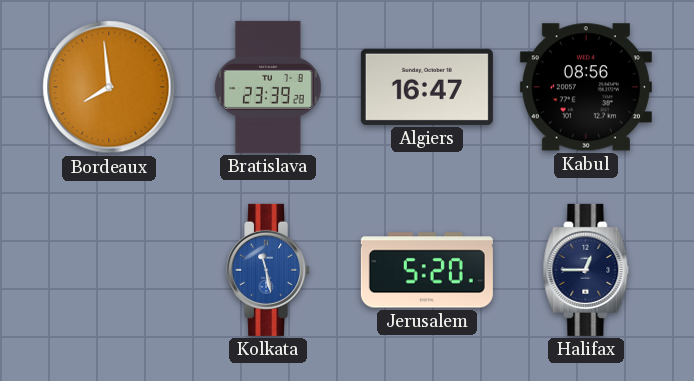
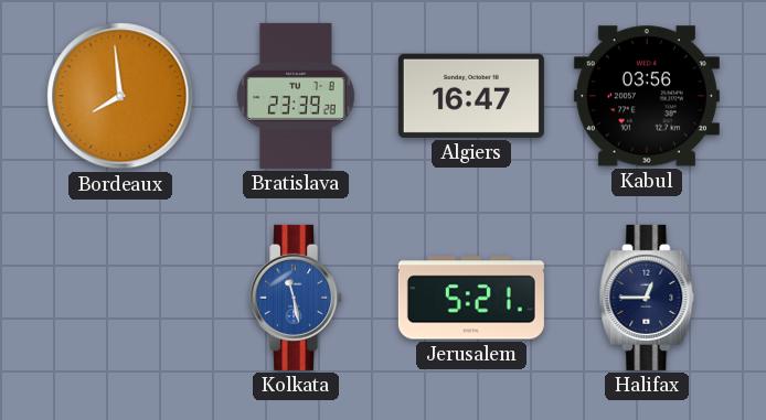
Kabul: 08:56 -> 03:56
Jerusalem: 5:20 -> 5:21
